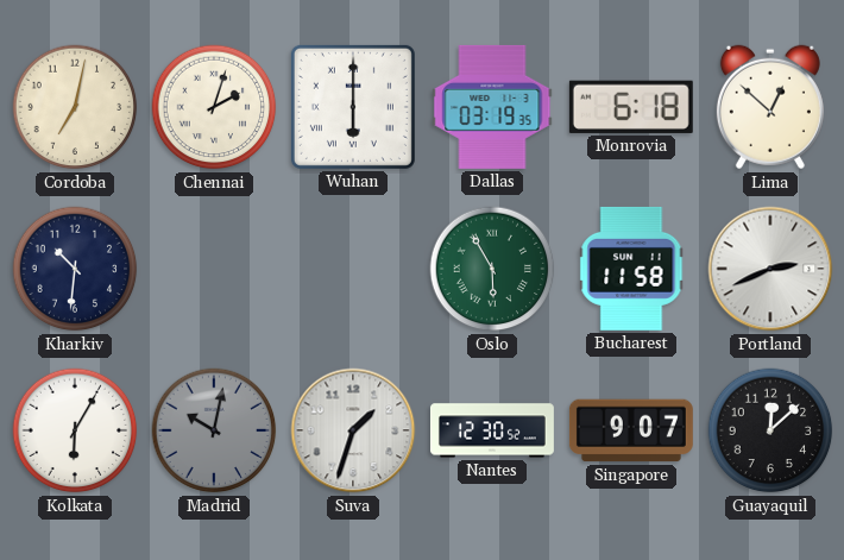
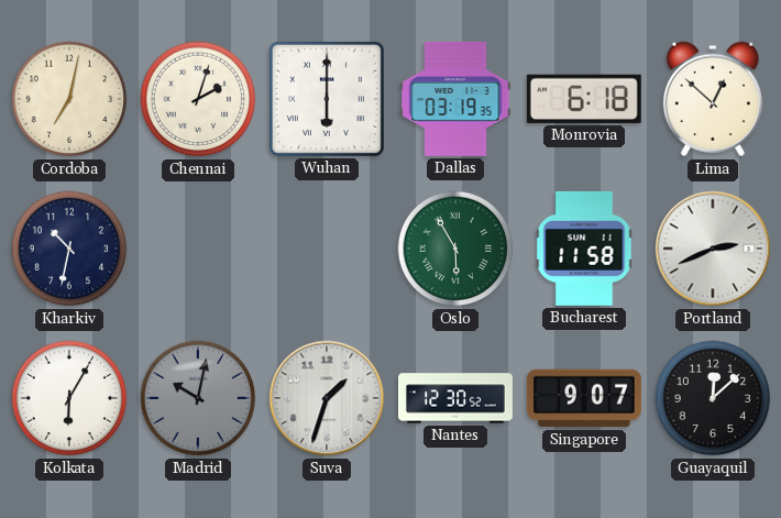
Kharkiv: 10:31 -> 10:32
